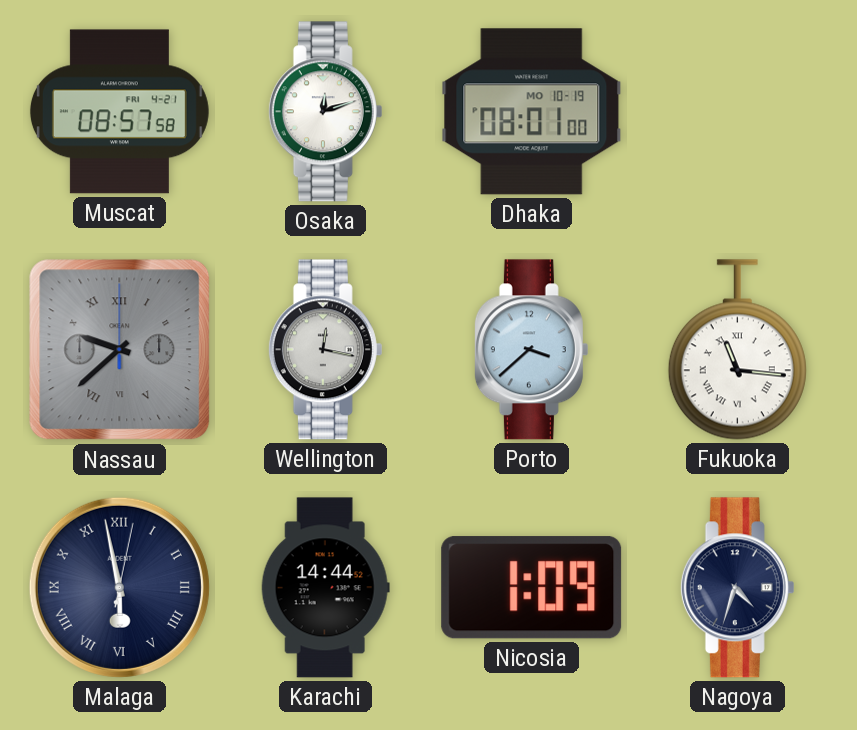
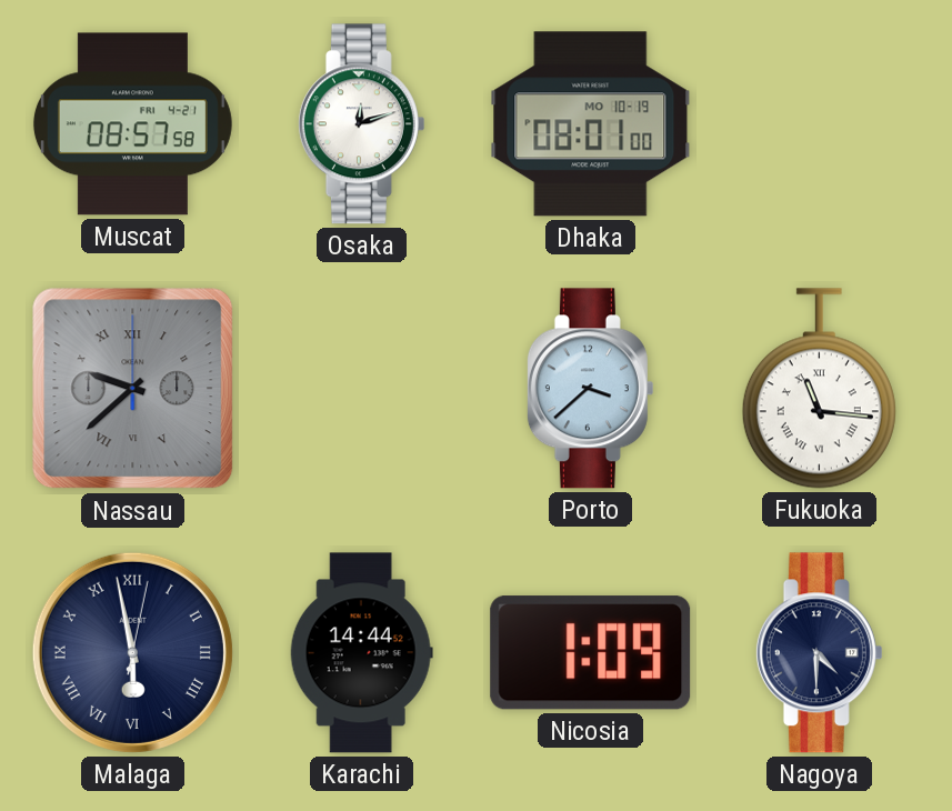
Wellington: 12:17 -> none
Nagoya: 4:33 -> 4:30
